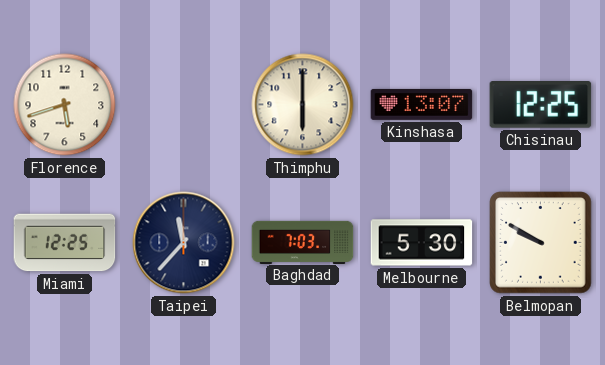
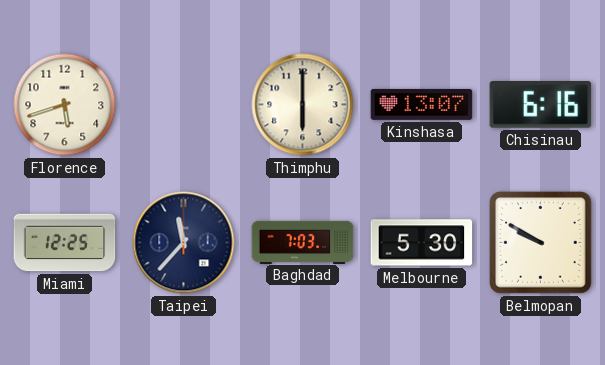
Chisinau: 12:25 -> 6:16
